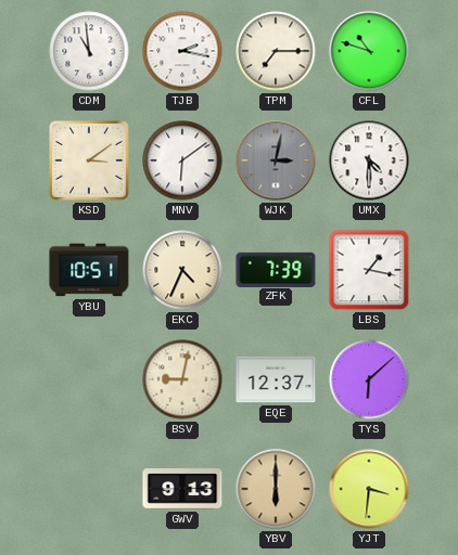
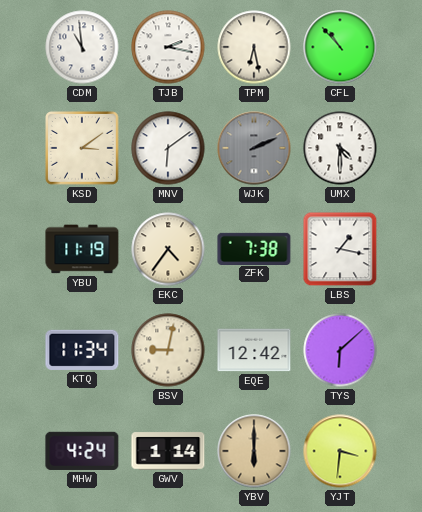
TPM: 7:15 -> 6:28
CFL: 10:48 -> 10:53
WJK: 3:02 -> 2:11
YBU: 10:51 -> 11:19
EKC: 4:34 -> 4:36
ZFK: 7:39 -> 7:38
KTQ: none -> 11:34
EQE: 12:37 -> 12:42
MHW: none -> 4:24
GWV: 9:13 -> 1:14
